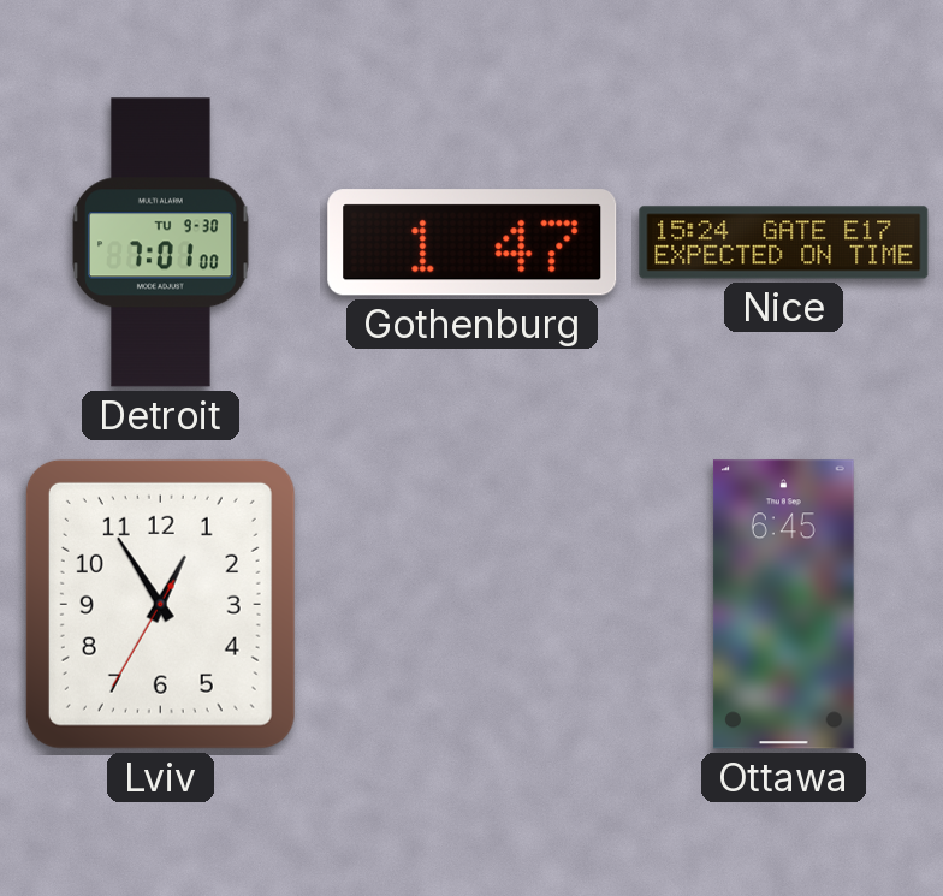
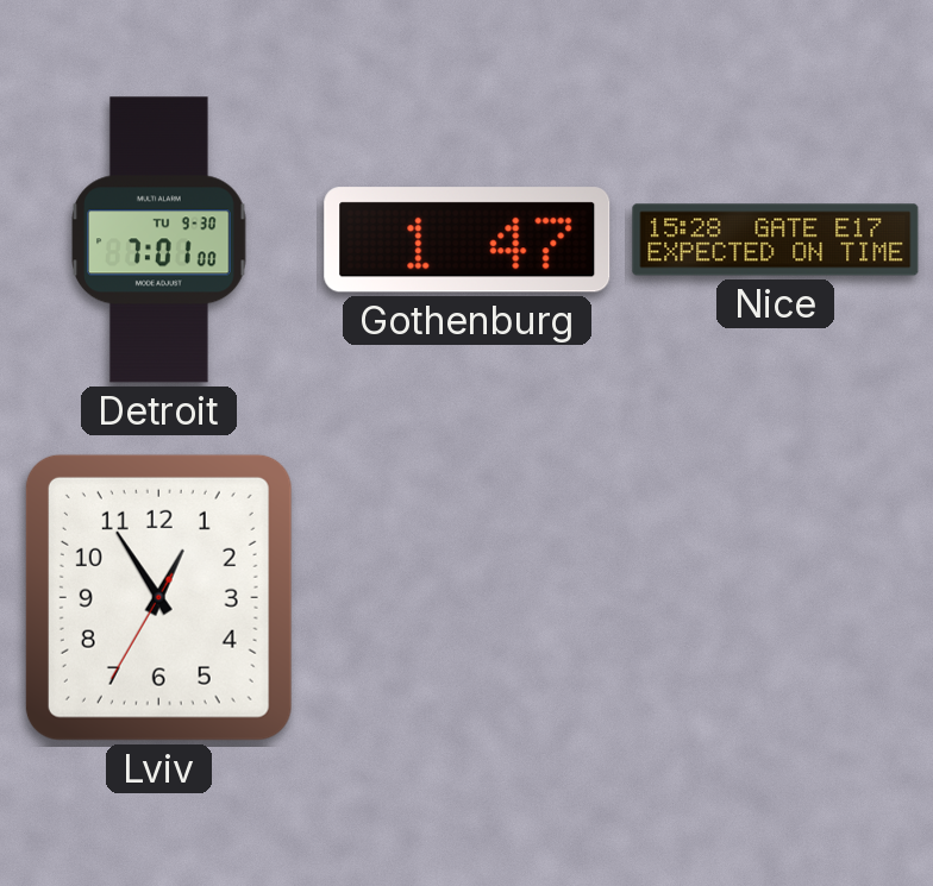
Nice: 15:24 -> 15:28
Ottawa: 6:45 -> none
